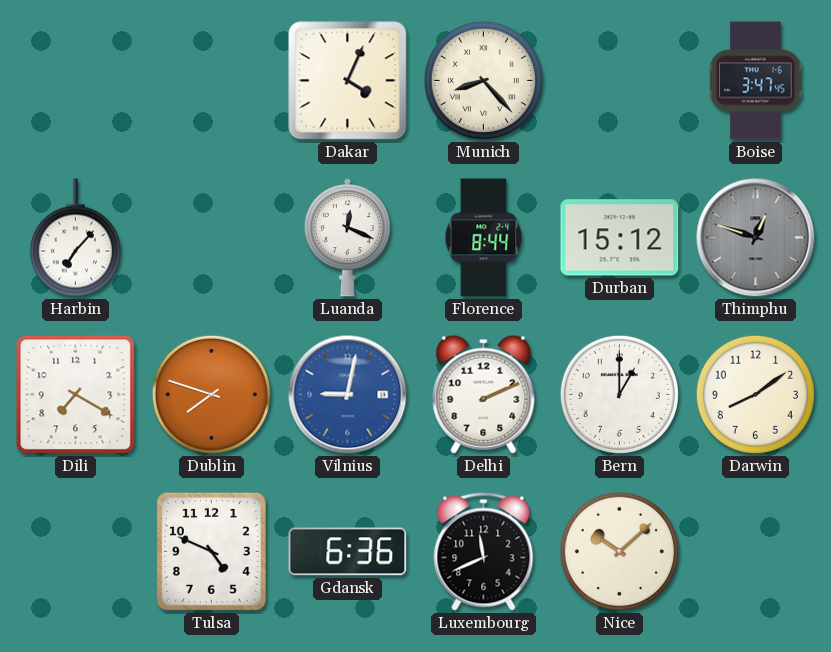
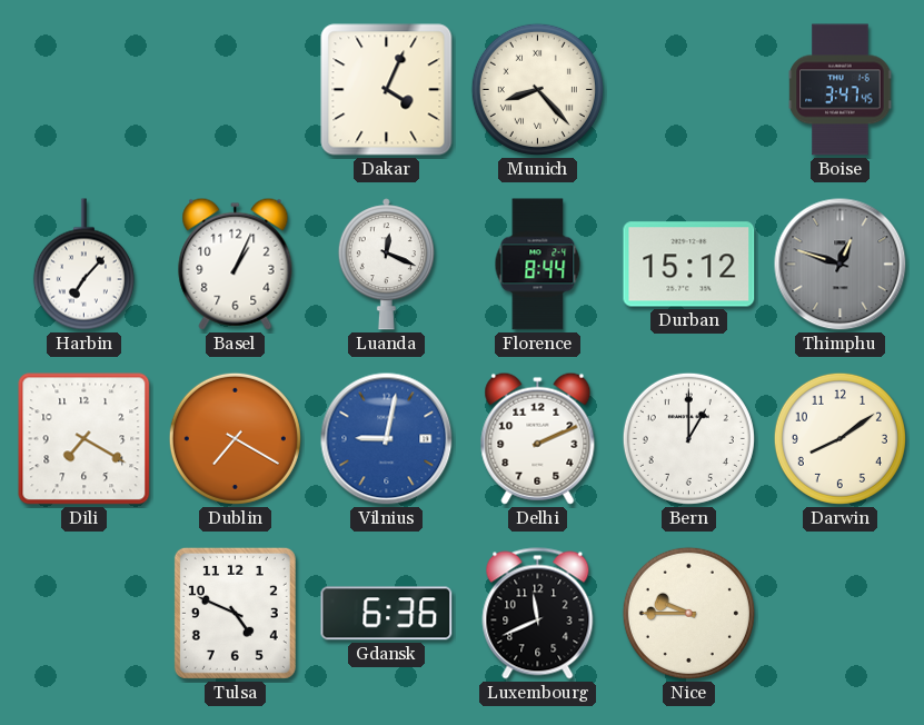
Basel: none -> 1:04
Dublin: 7:48 -> 7:20
Nice: 10:08 -> 9:45
